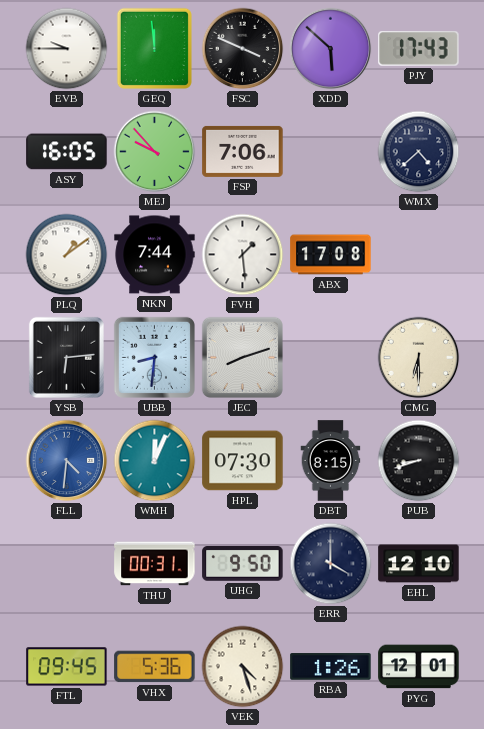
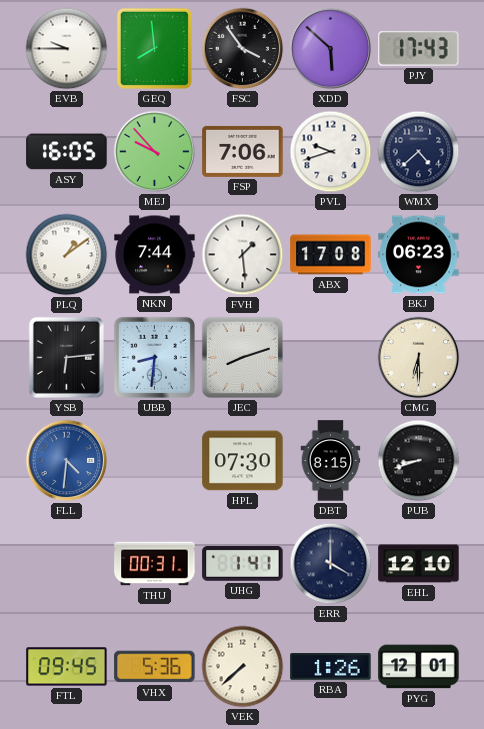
GEQ: 11:59 -> 7:59
FSC: 3:49 -> 3:54
PVL: none -> 9:42
BKJ: none -> 06:23
WMH: 12:04 -> none
UHG: 9:50 -> 1:41
VEK: 4:27 -> 7:38
